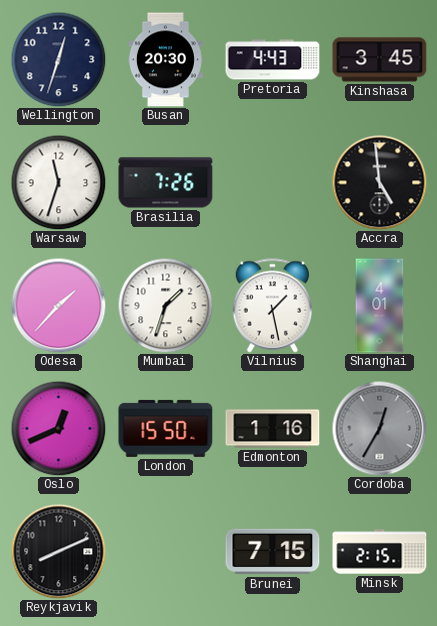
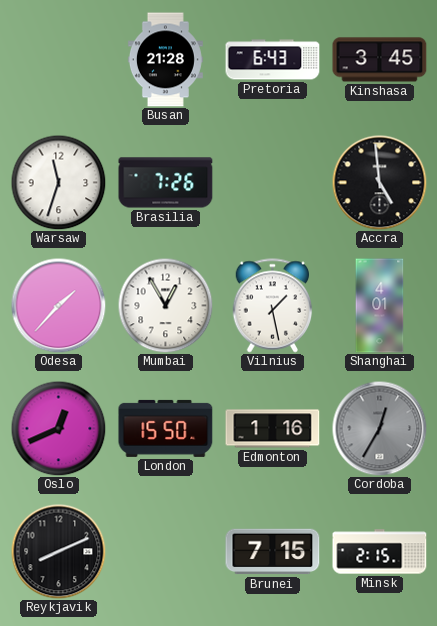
Wellington: 12:33 -> none
Busan: 20:30 -> 21:28
Pretoria: 4:43 -> 6:43
Mumbai: 1:33 -> 12:55
